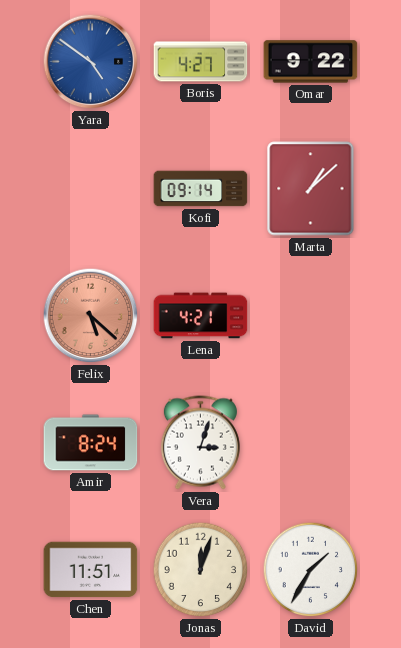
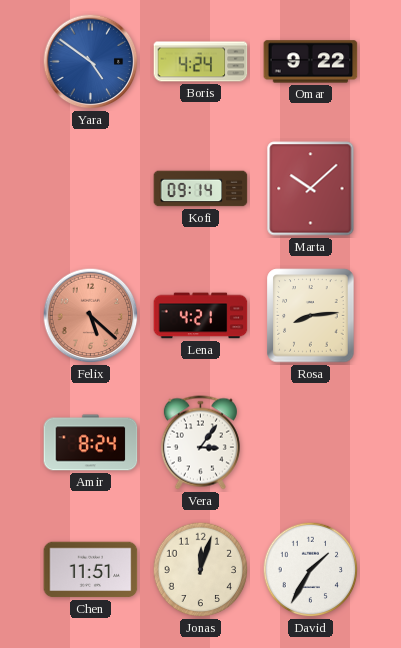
Boris: 4:27 -> 4:24
Marta: 1:08 -> 10:08
Rosa: none -> 8:14
Vera: 3:03 -> 3:06
